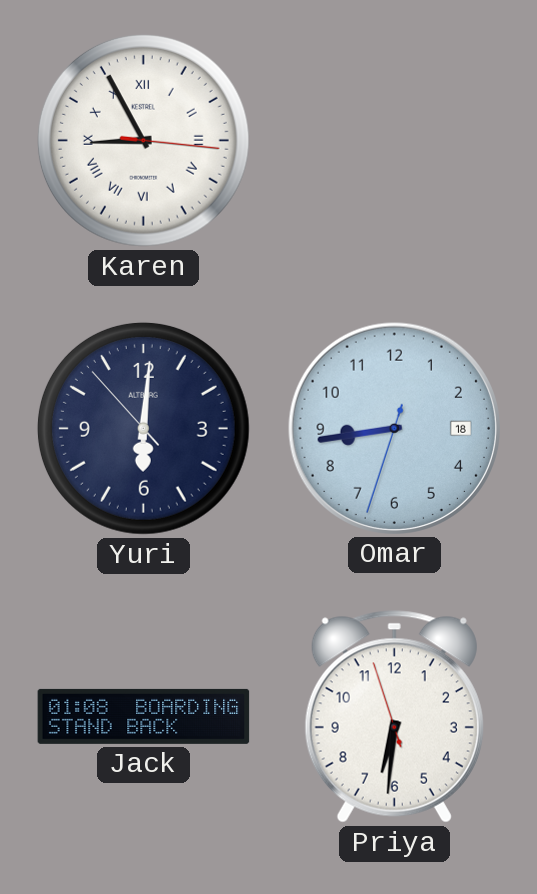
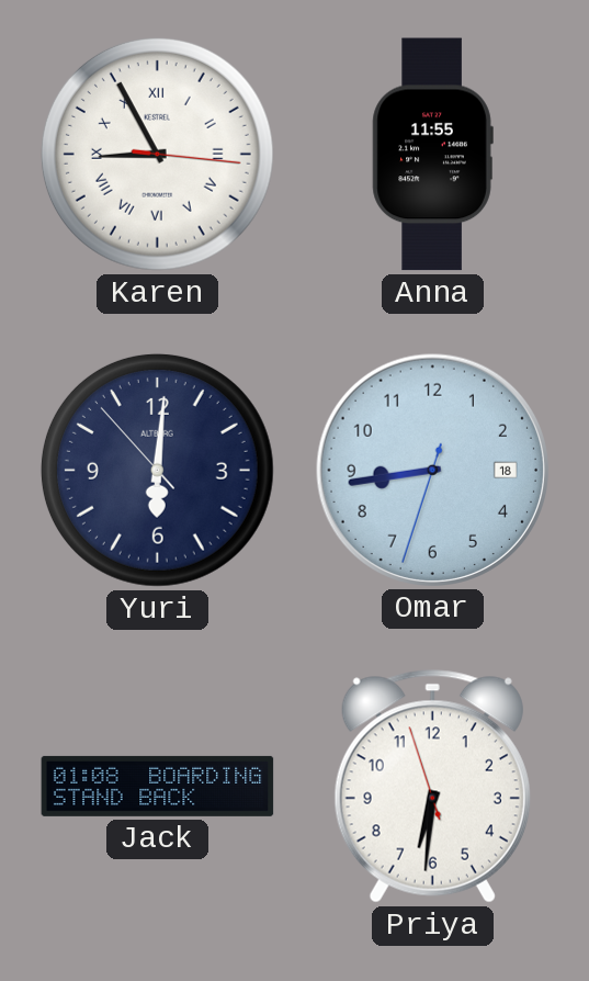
Anna: none -> 11:55
